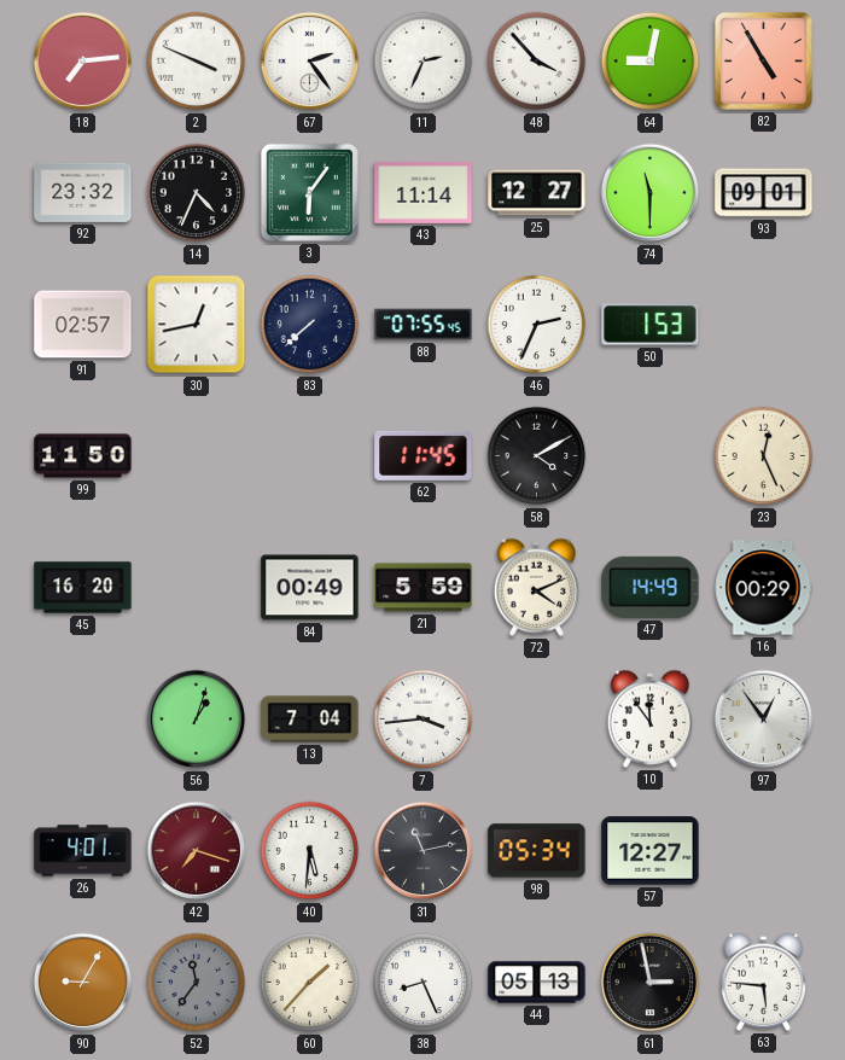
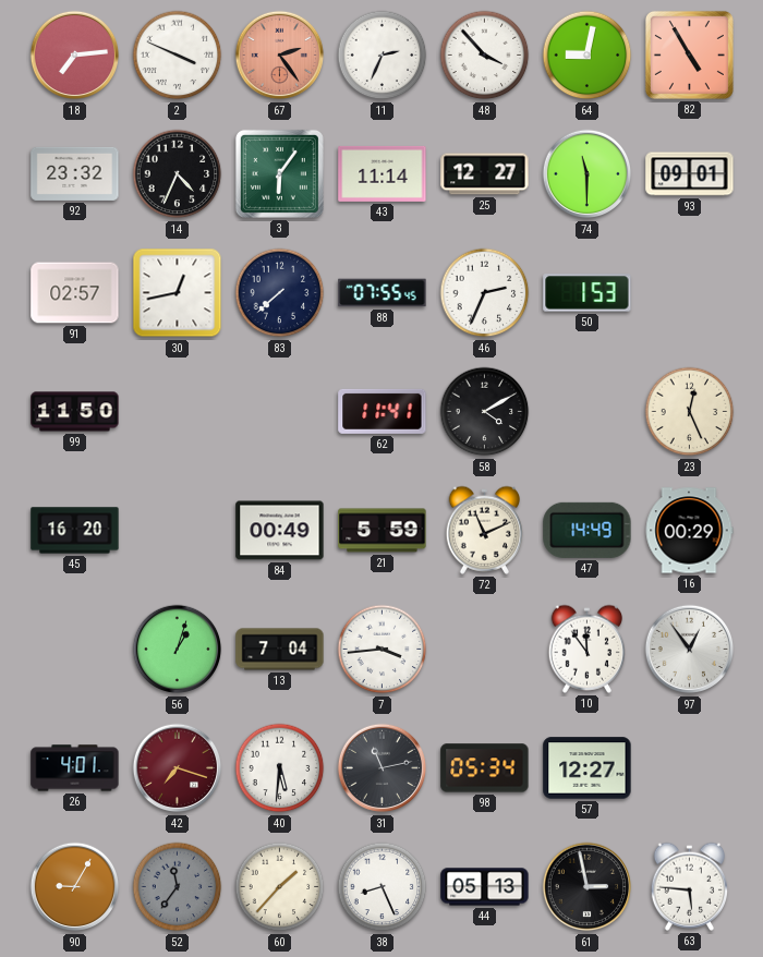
67 dial: white -> salmon
62: 11:45 -> 11:41
72: 4:11 -> 11:11
